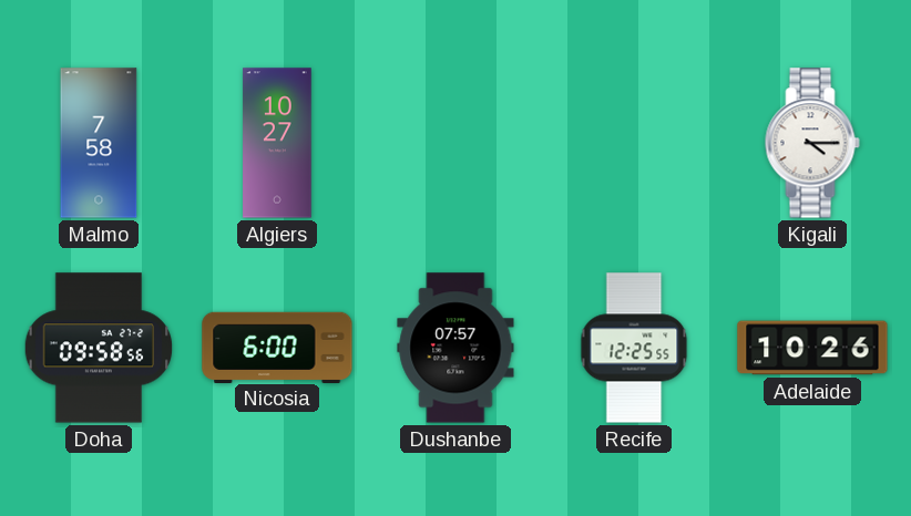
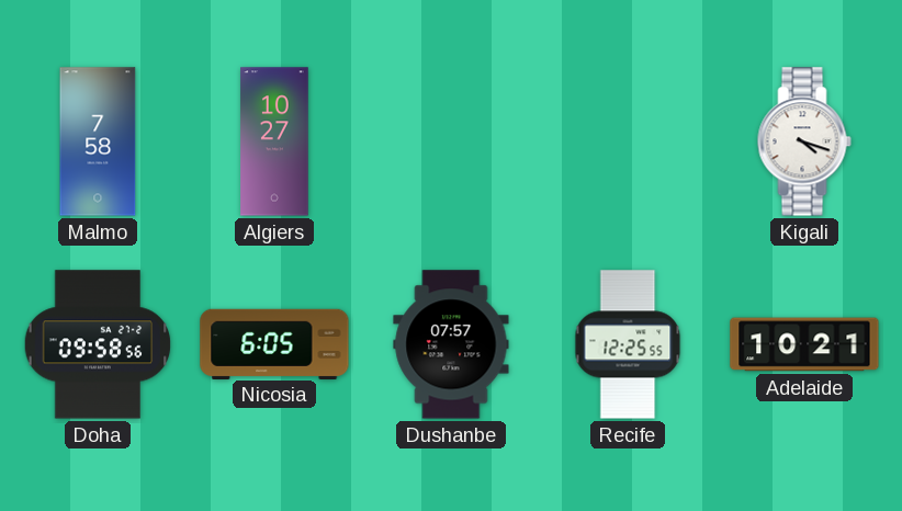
Kigali: 4:15 -> 4:18
Nicosia: 6:00 -> 6:05
Adelaide: 10:26 -> 10:21
